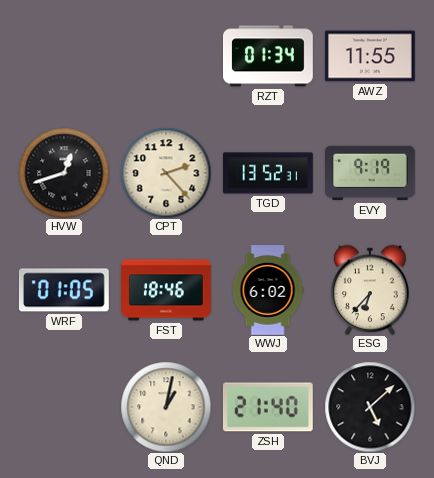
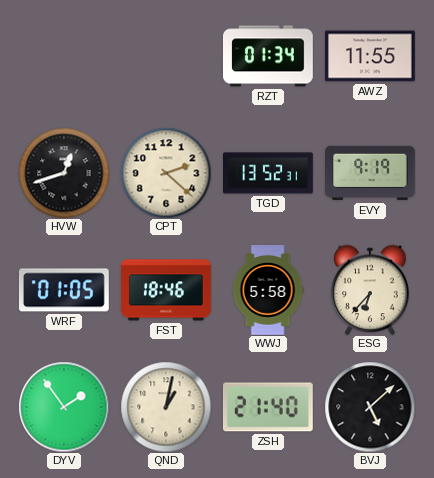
CPT: 2:23 -> 2:22
WWJ: 6:02 -> 5:58
DYV: none -> 1:54
